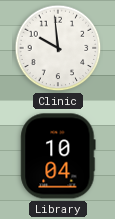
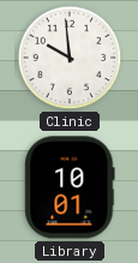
Library: 10:04 -> 10:01
